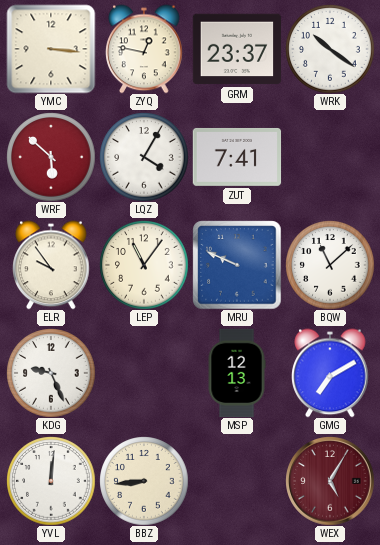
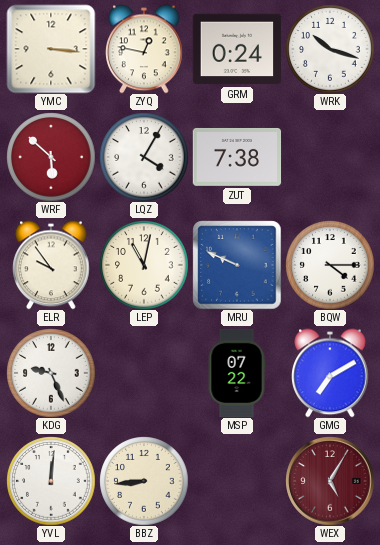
GRM: 23:37 -> 0:24
WRK: 10:21 -> 10:18
ZUT: 7:41 -> 7:38
LEP: 11:06 -> 11:02
BQW: 11:08 -> 4:15
MSP: 12:13 -> 07:22
